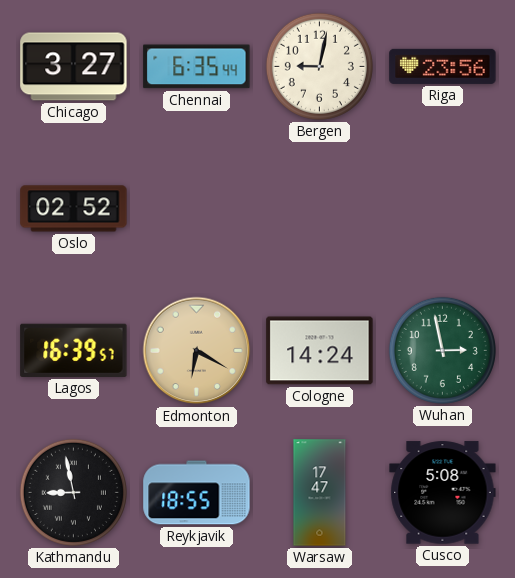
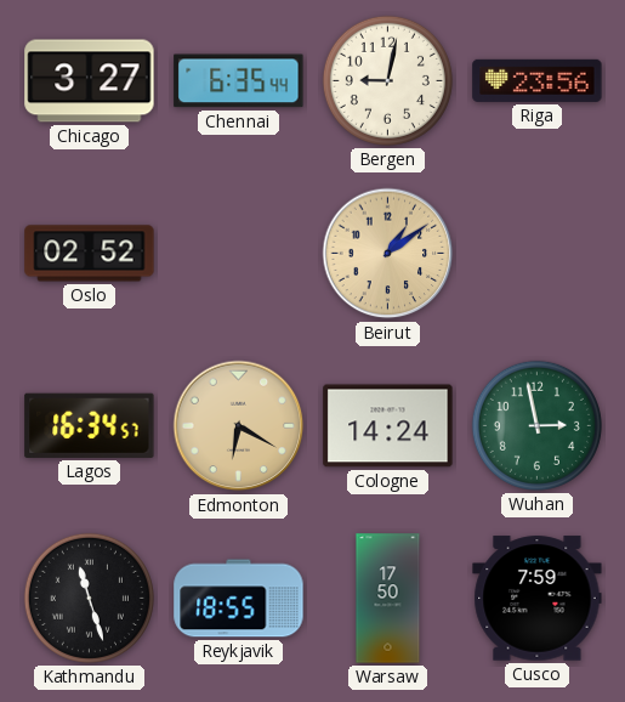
Beirut: none -> 1:09
Lagos: 16:39 -> 16:34
Kathmandu: 8:58 -> 11:27
Warsaw: 17:47 -> 17:50
Cusco: 5:08 -> 7:59
